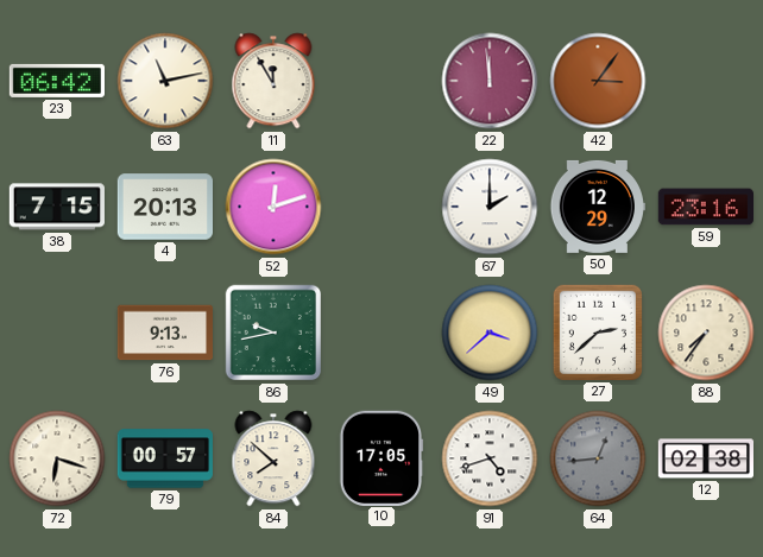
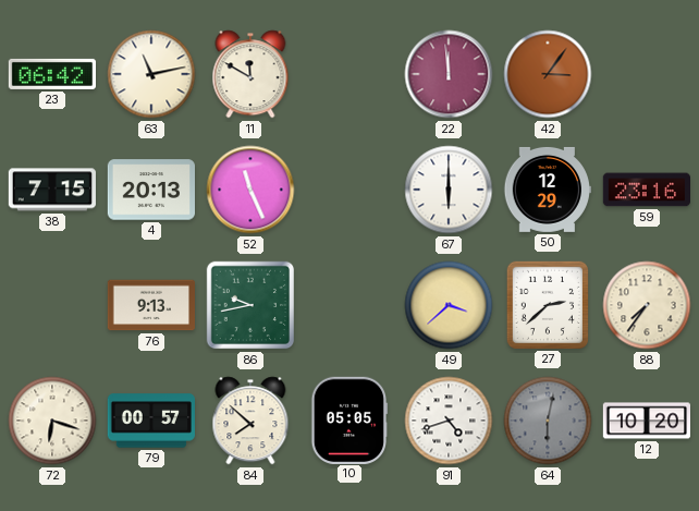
11: 11:55 -> 11:50
52: 12:12 -> 11:26
67: 2:00 -> 6:00
10: 17:05 -> 05:05
64: 12:44 -> 6:02
12: 02:38 -> 10:20
